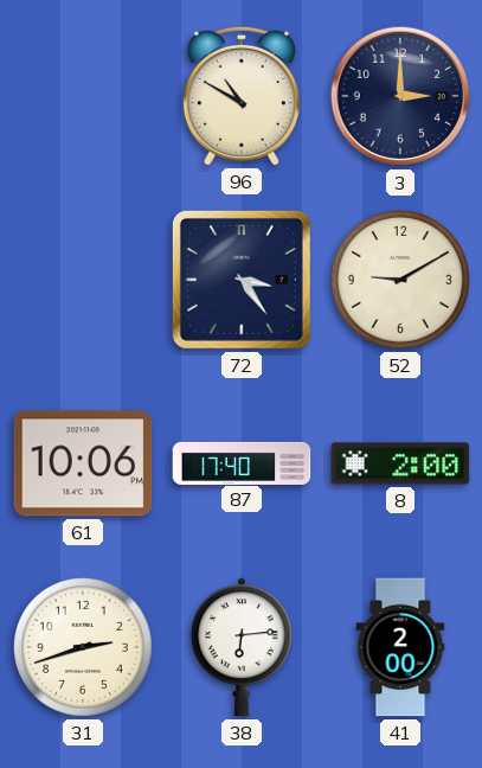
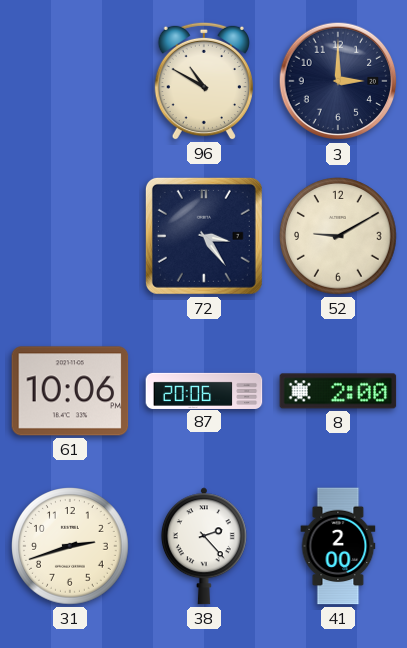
87: 17:40 -> 20:06
38: 6:14 -> 2:23
